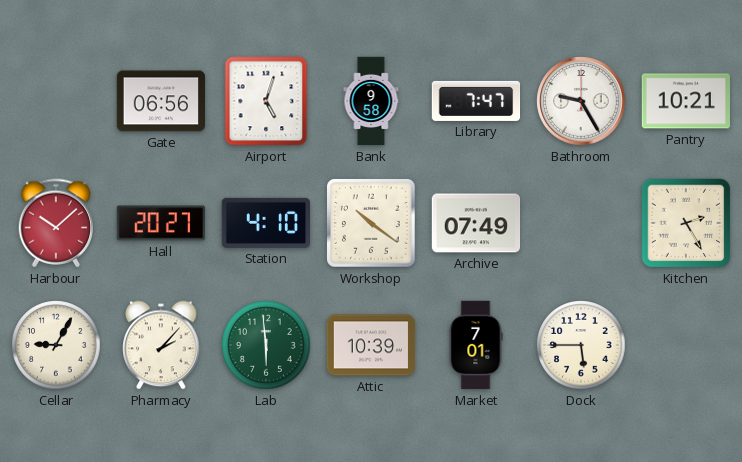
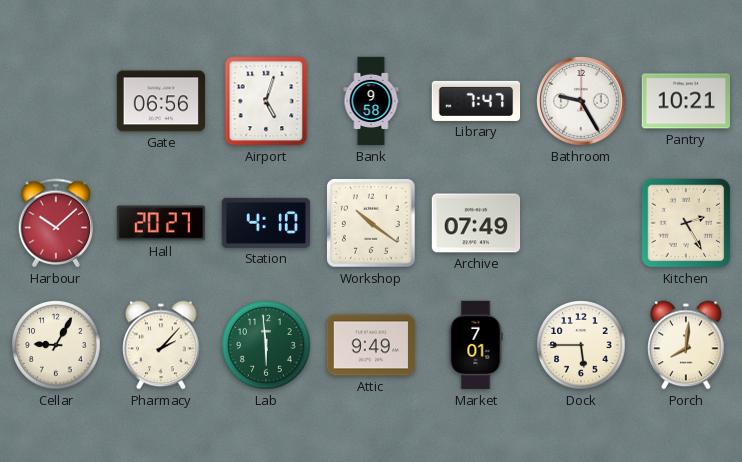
Attic: 10:39 -> 9:49
Porch: none -> 8:01
